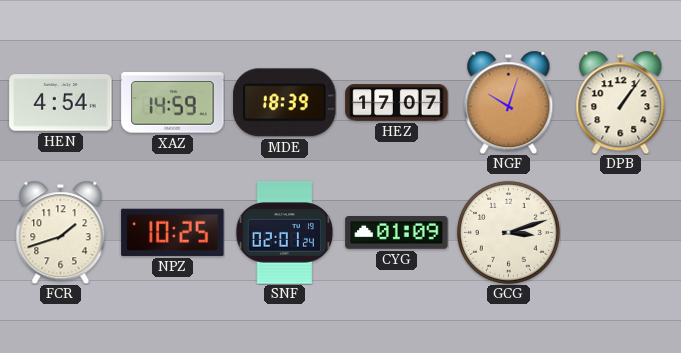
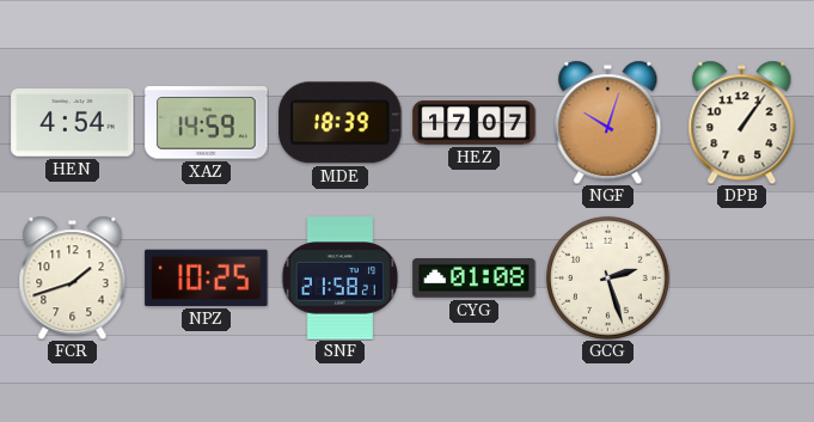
SNF: 02:01 -> 21:58
CYG: 01:09 -> 01:08
GCG: 3:12 -> 2:27
